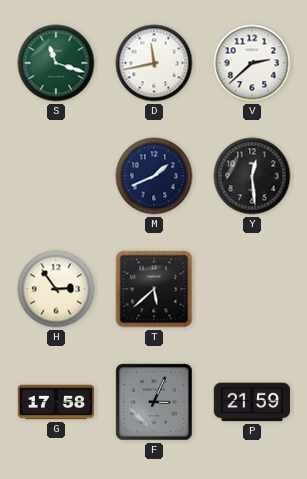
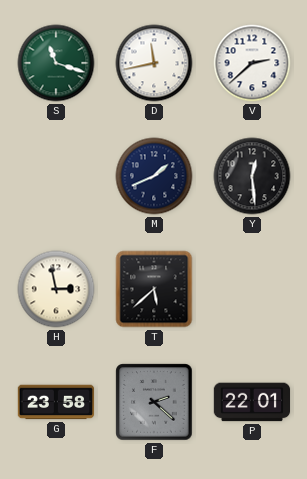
H: 2:54 -> 2:58
G: 17:58 -> 23:58
F: 3:04 -> 2:22
P: 21:59 -> 22:01
